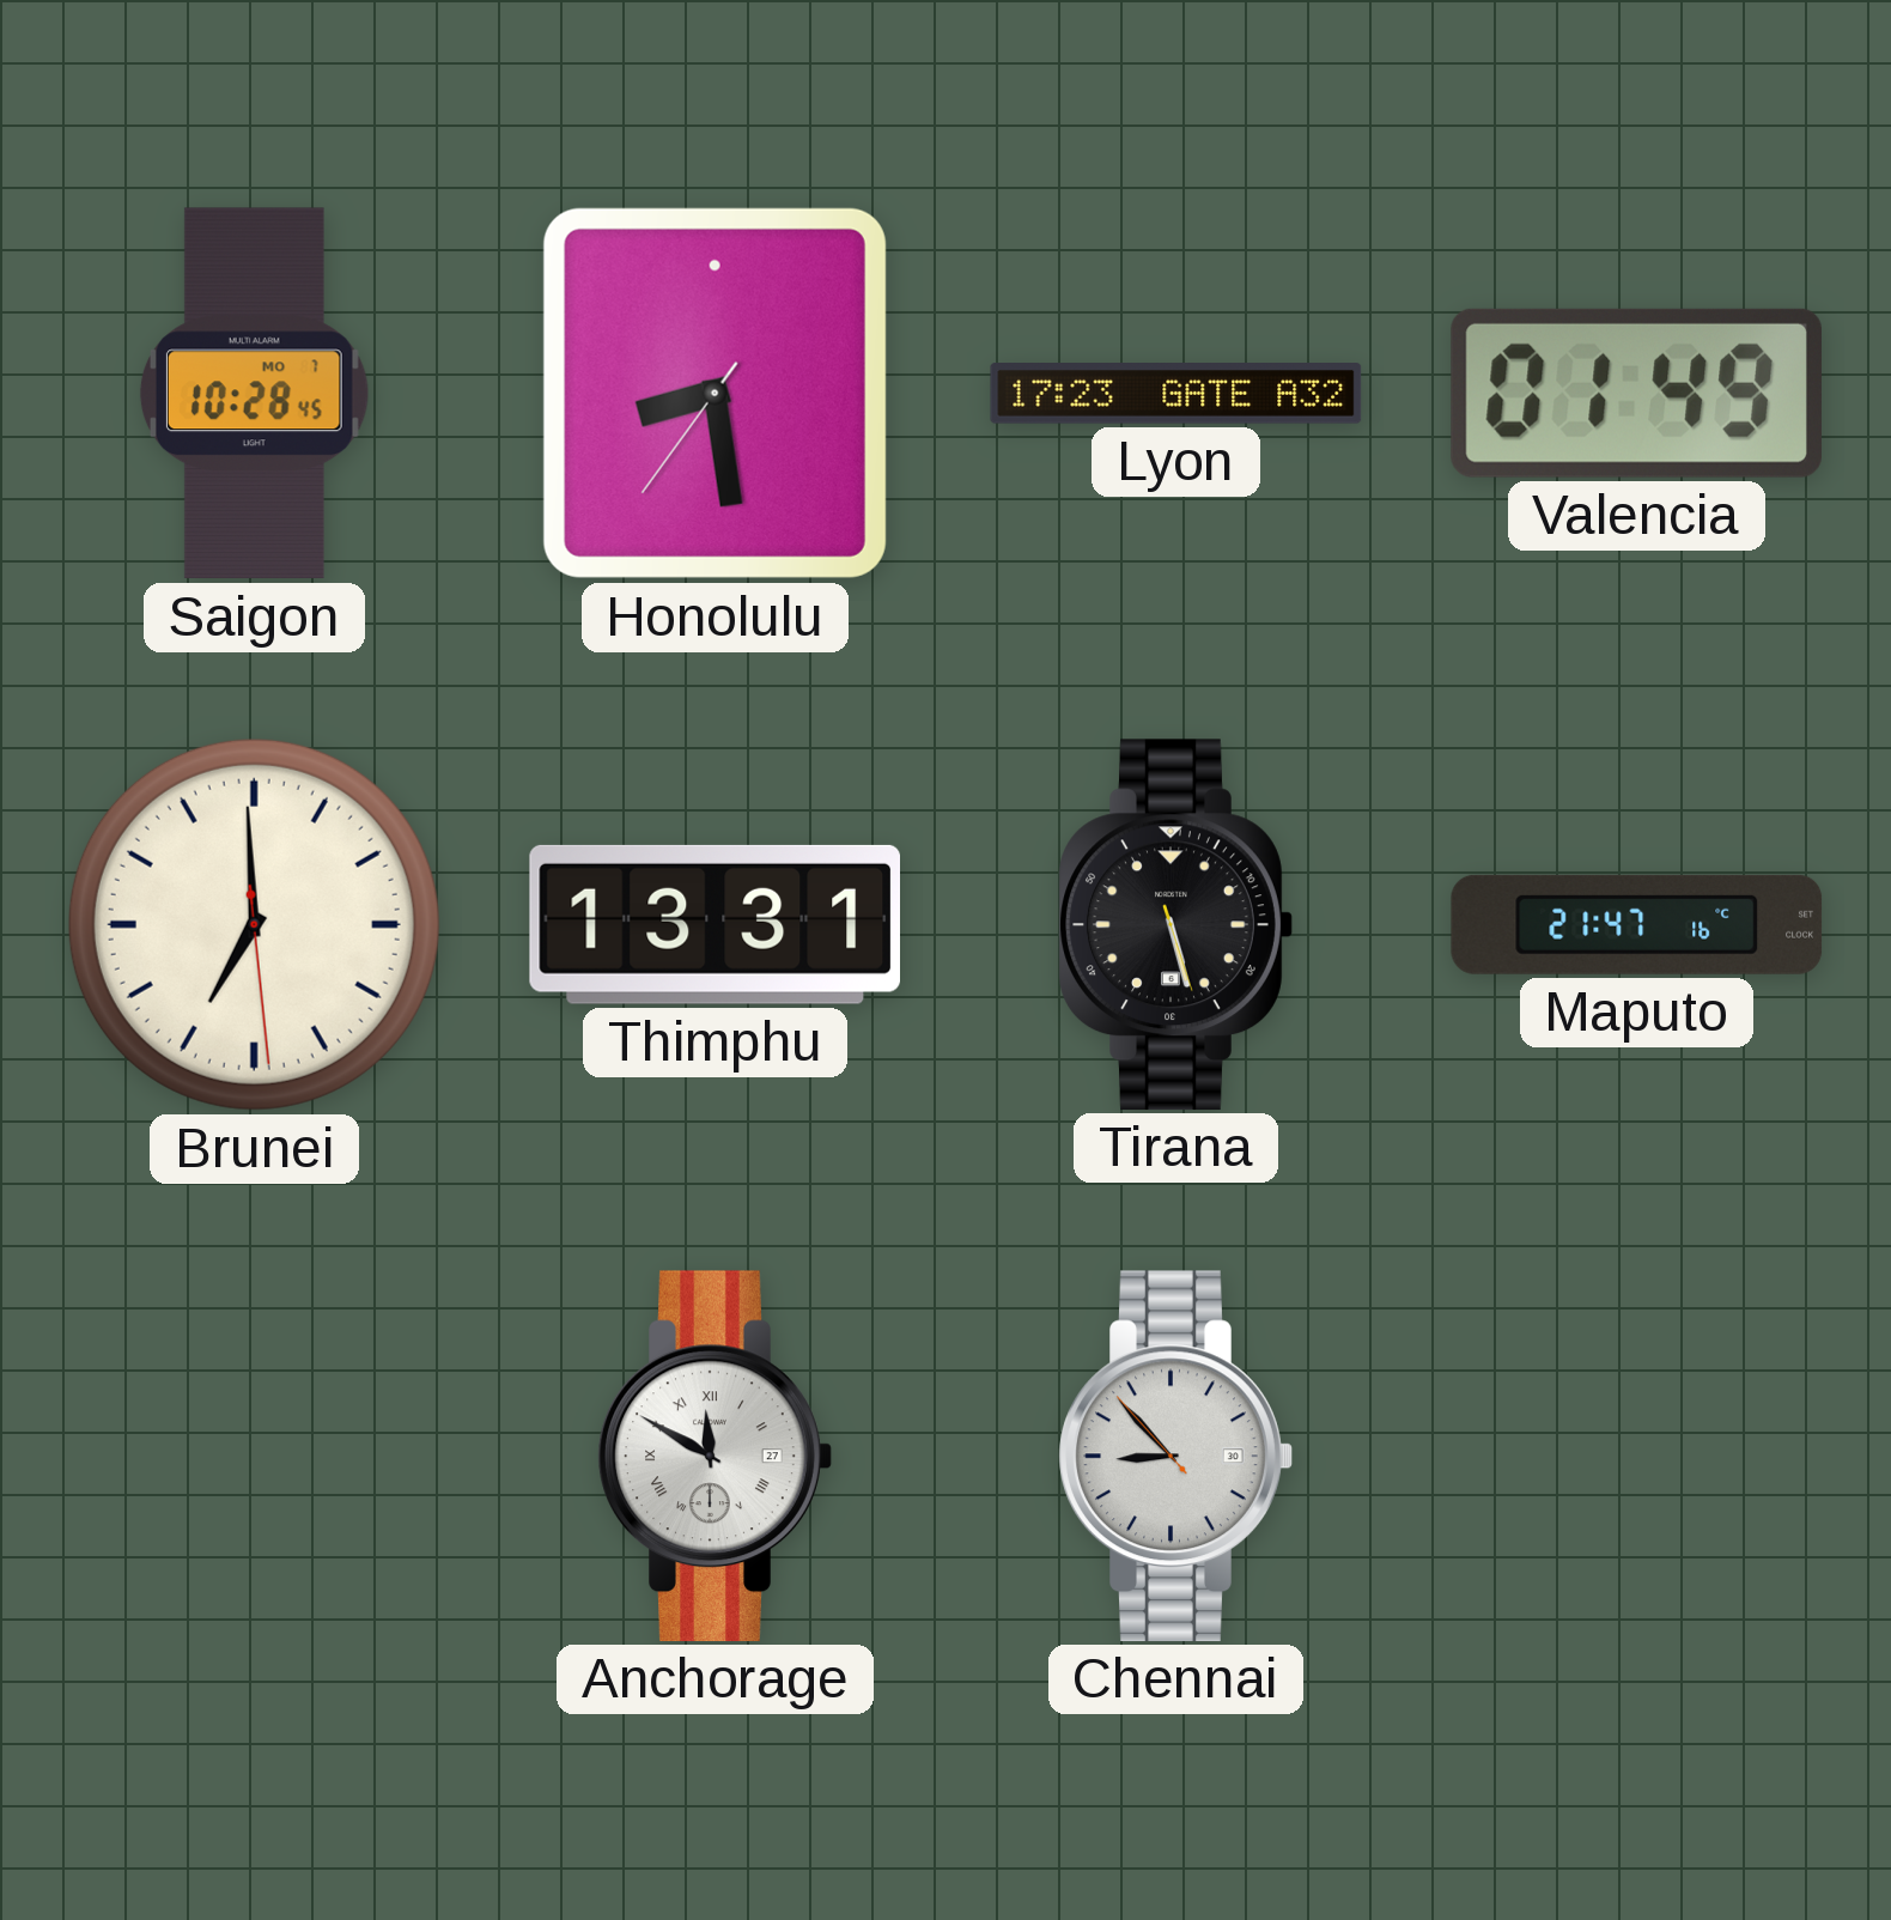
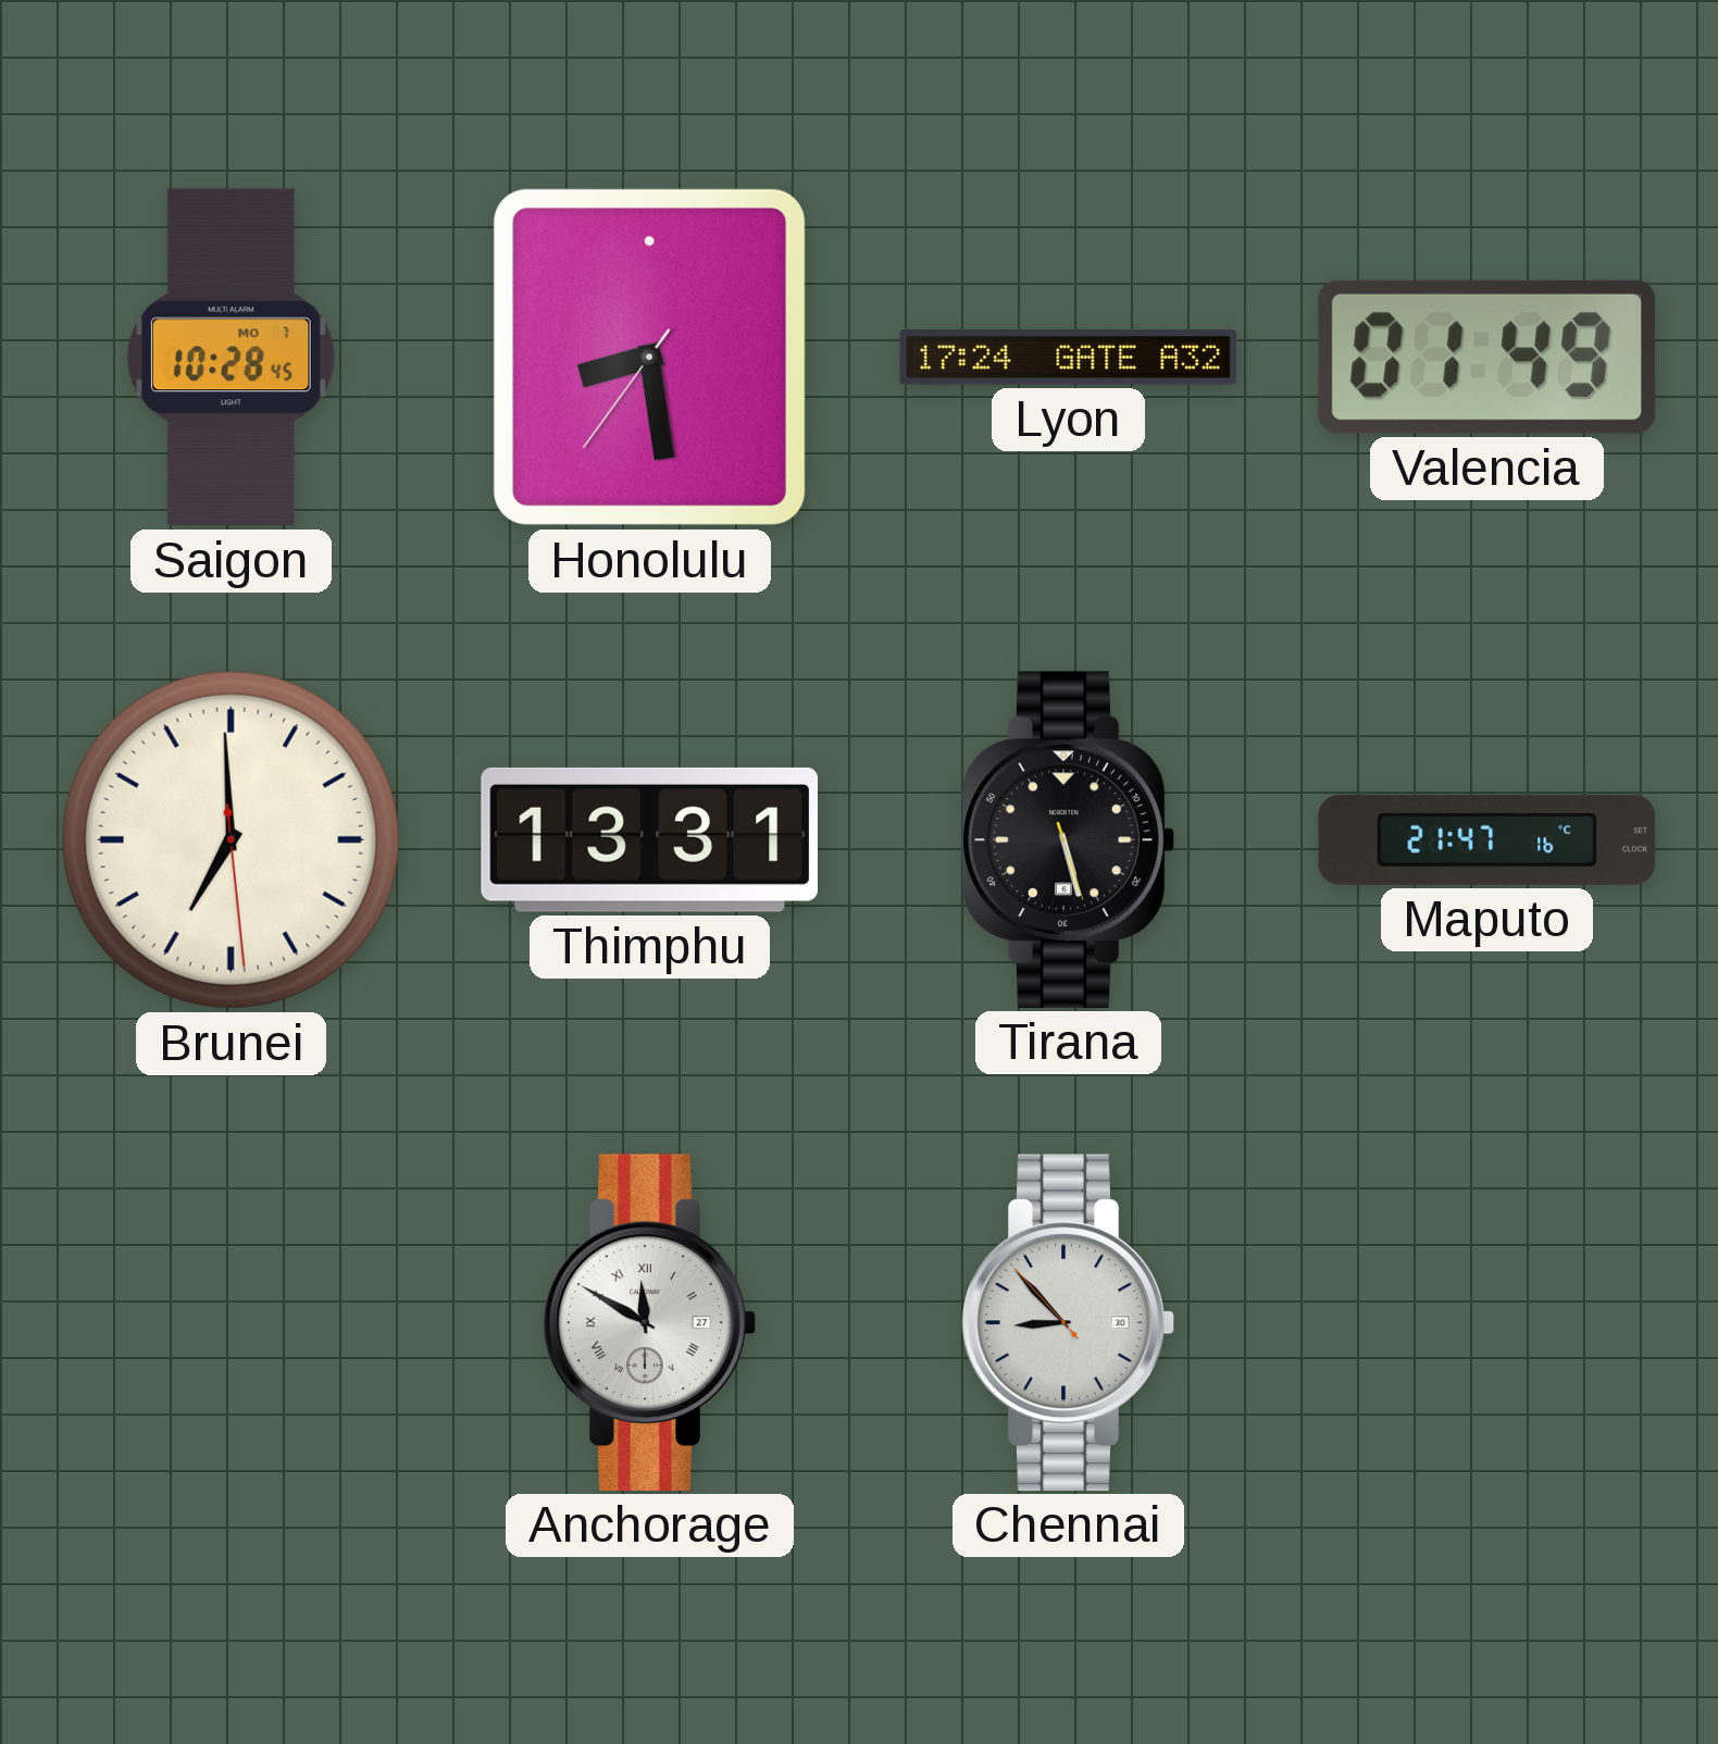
Lyon: 17:23 -> 17:24
